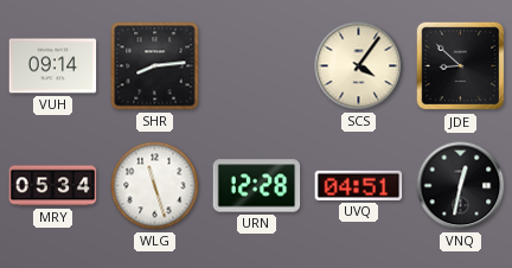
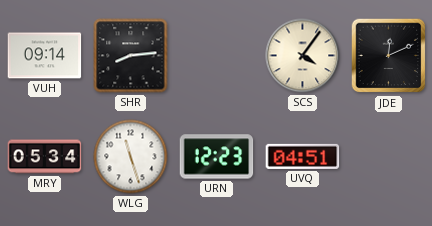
JDE: 8:52 -> 12:11
URN: 12:28 -> 12:23
VNQ: 12:32 -> none
